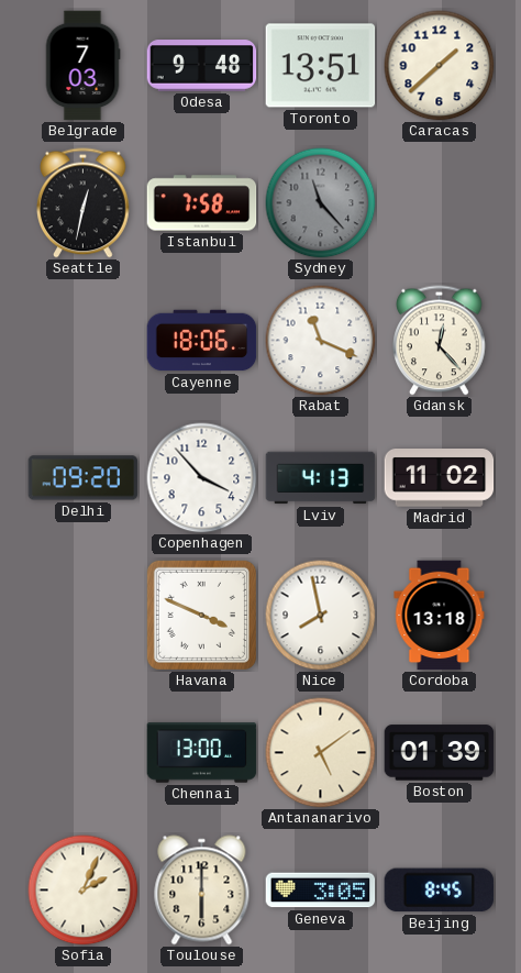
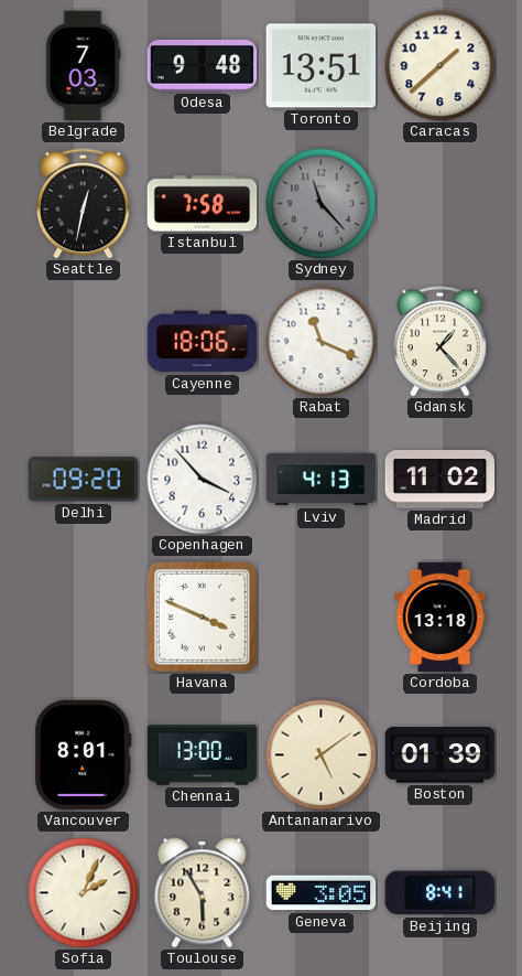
Gdansk: 12:23 -> 1:23
Nice: 7:58 -> none
Vancouver: none -> 8:01
Toulouse: 6:00 -> 5:55
Beijing: 8:45 -> 8:41
